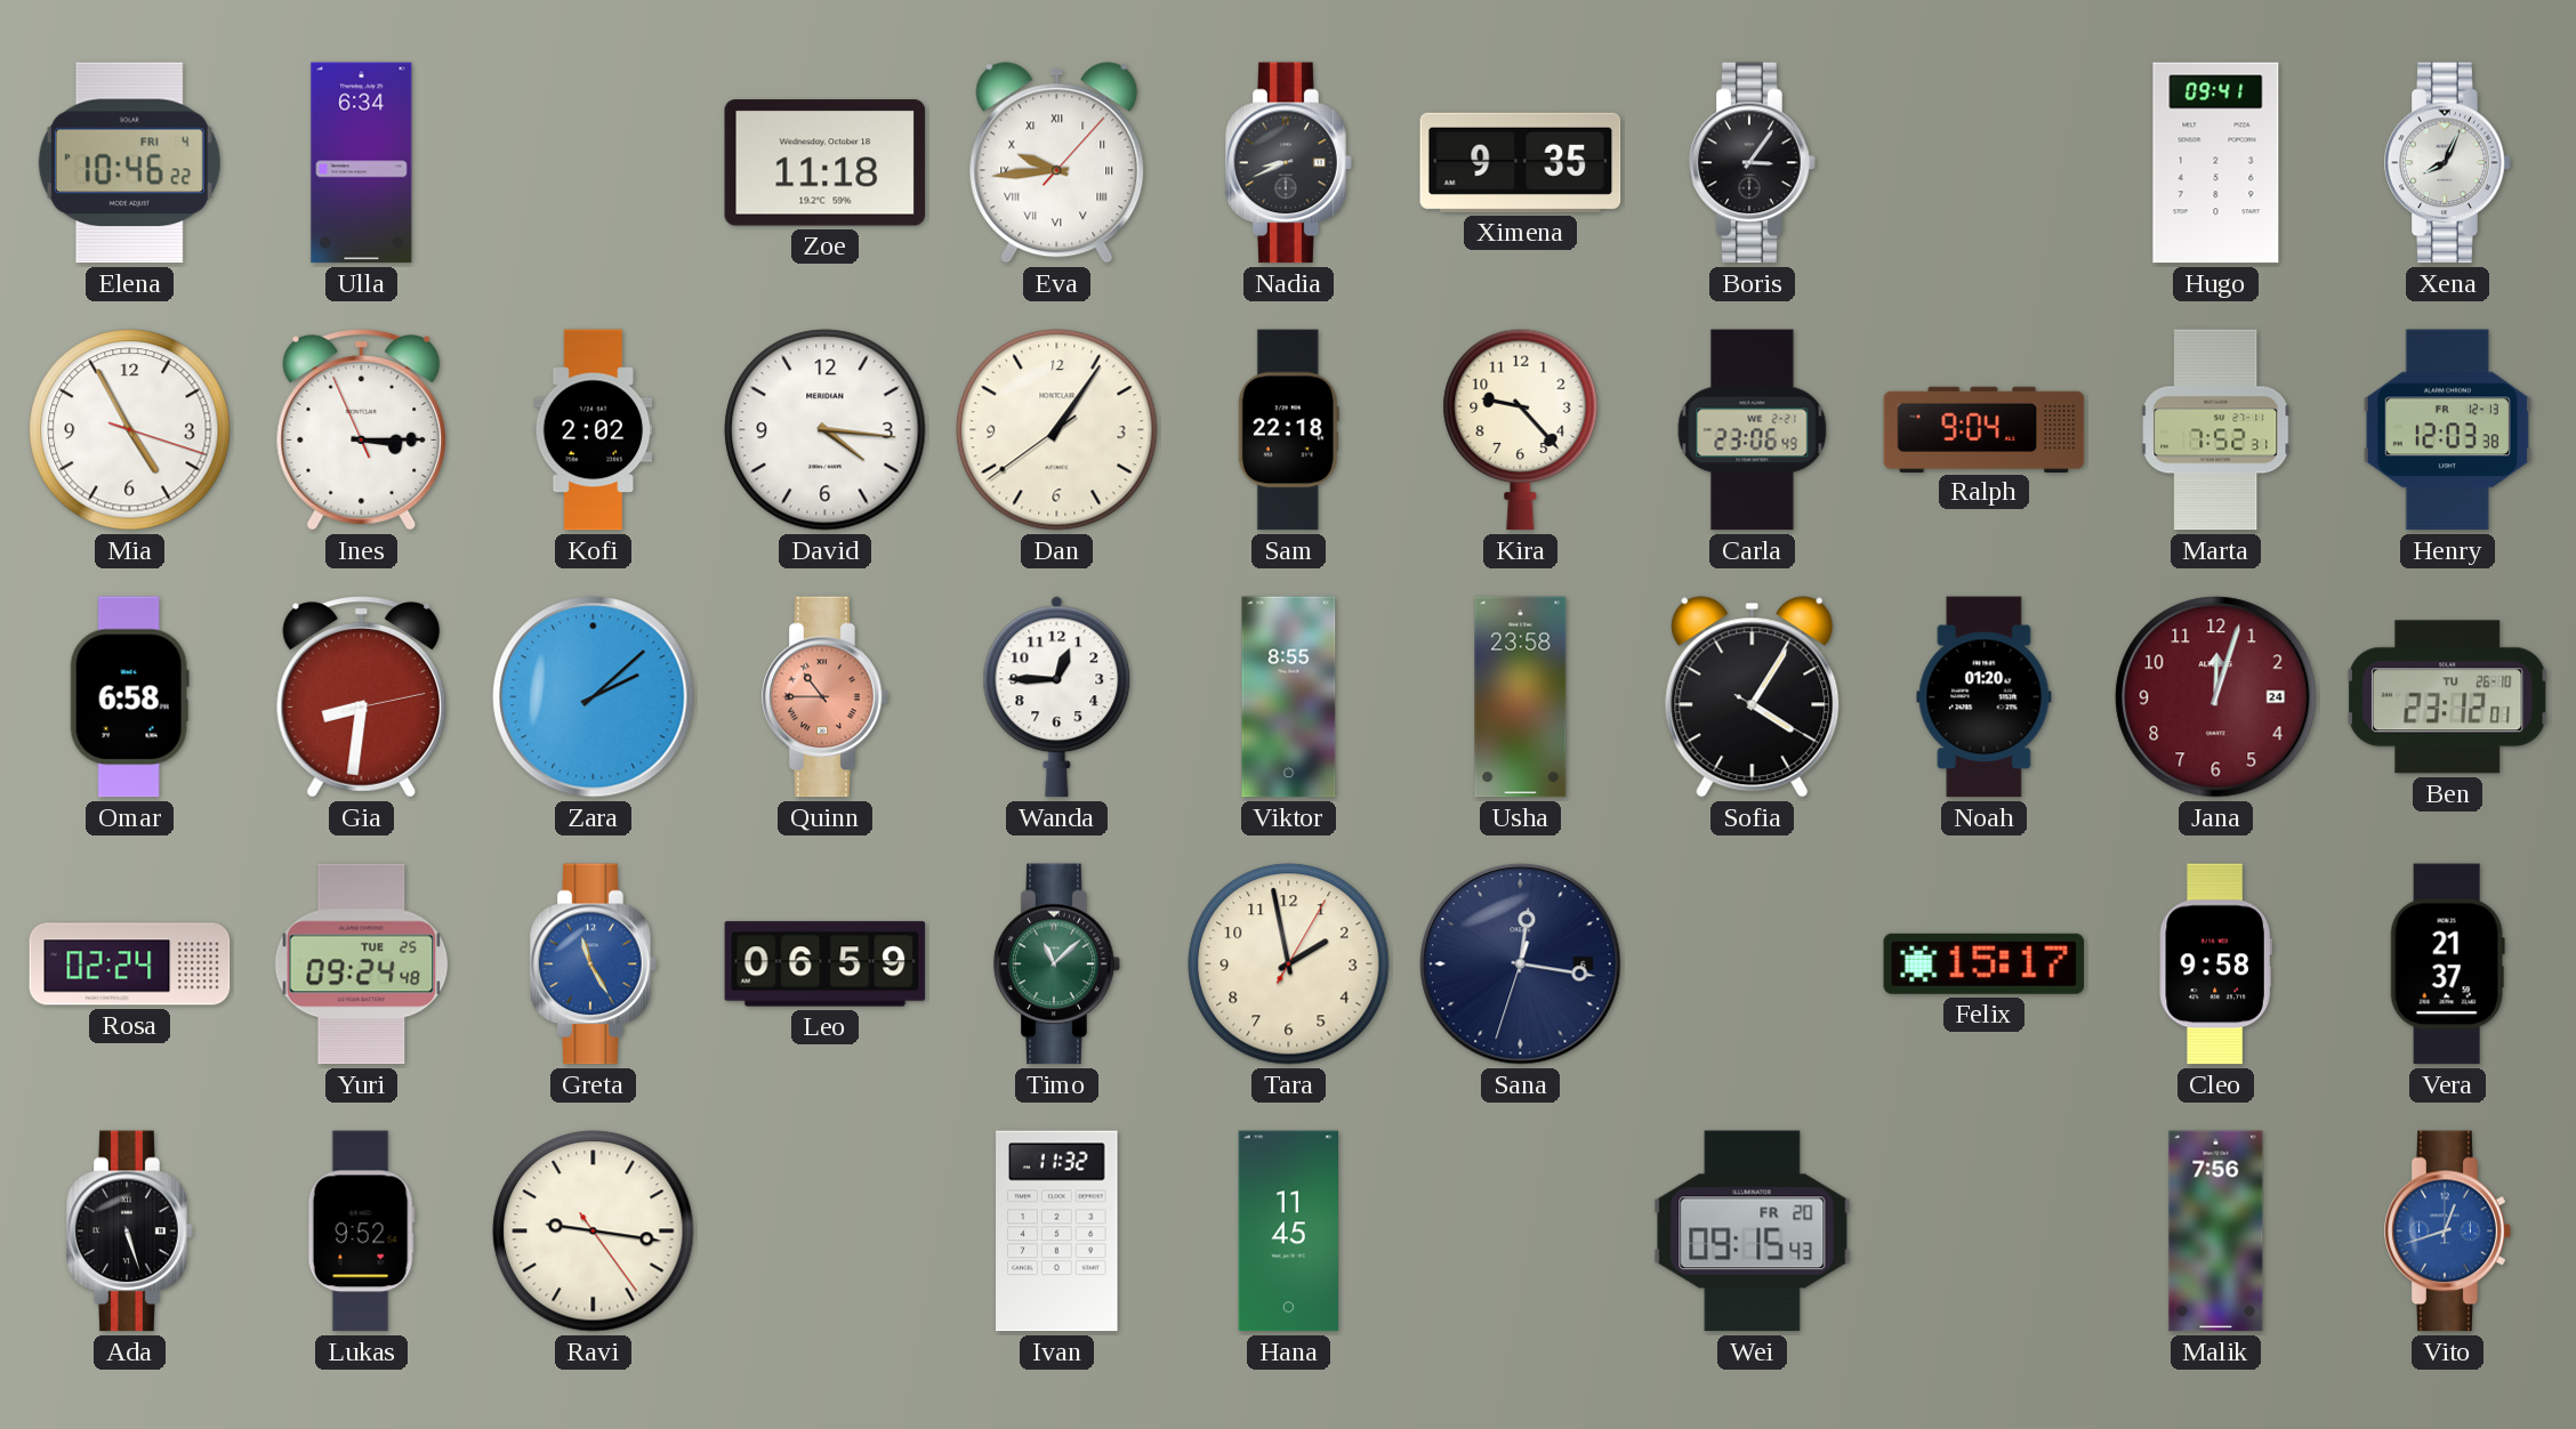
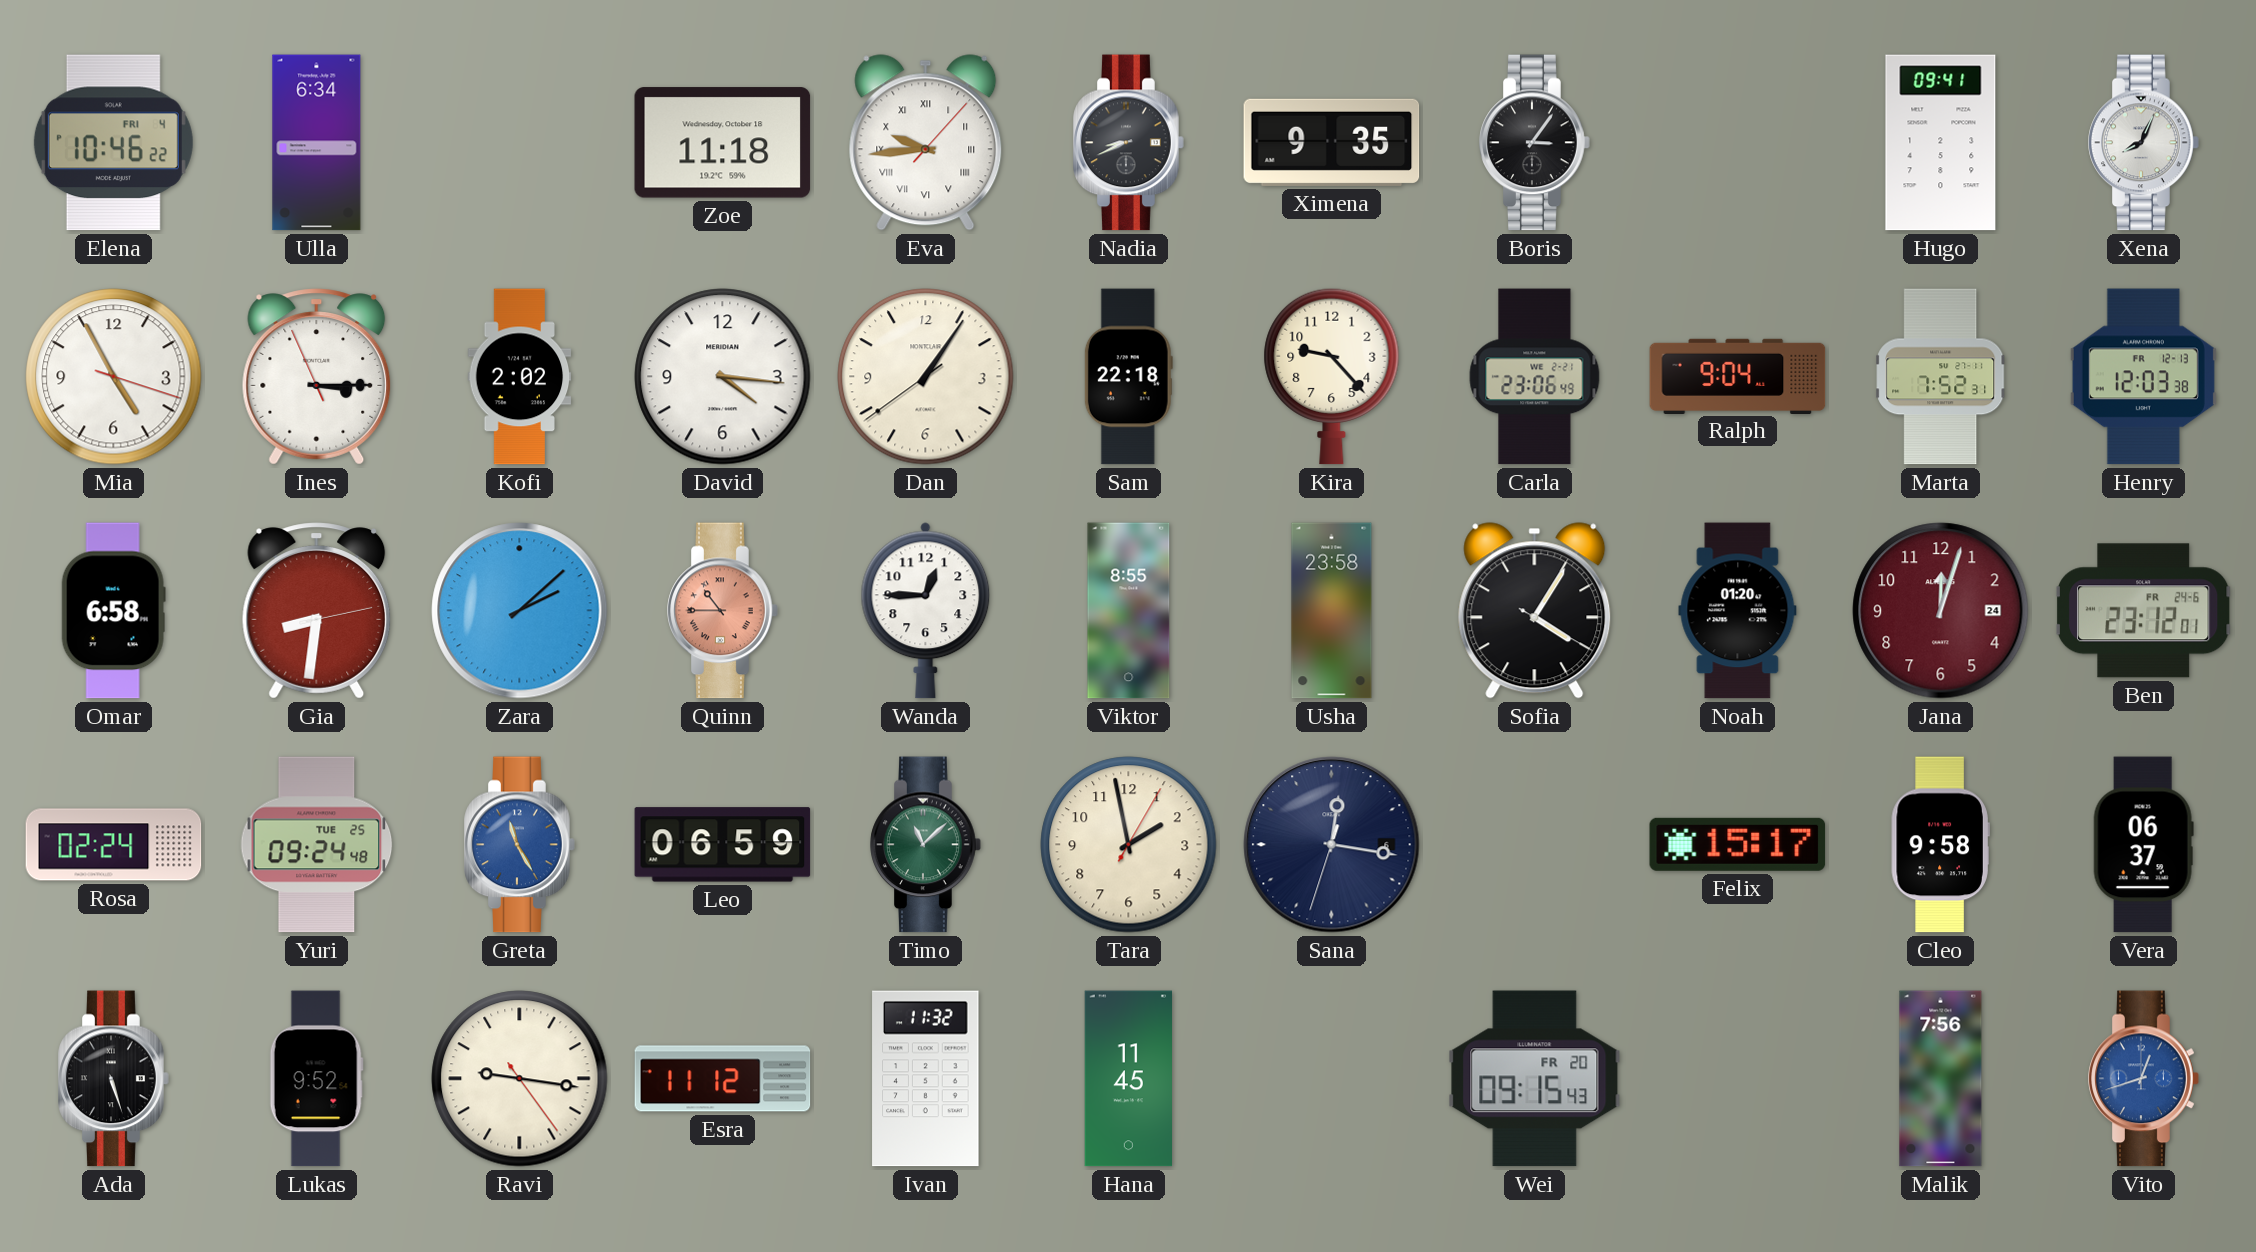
Ben date: TU 26-10 -> FR 24-6
Vera: 21:37 -> 06:37
Esra: none -> 11:12
